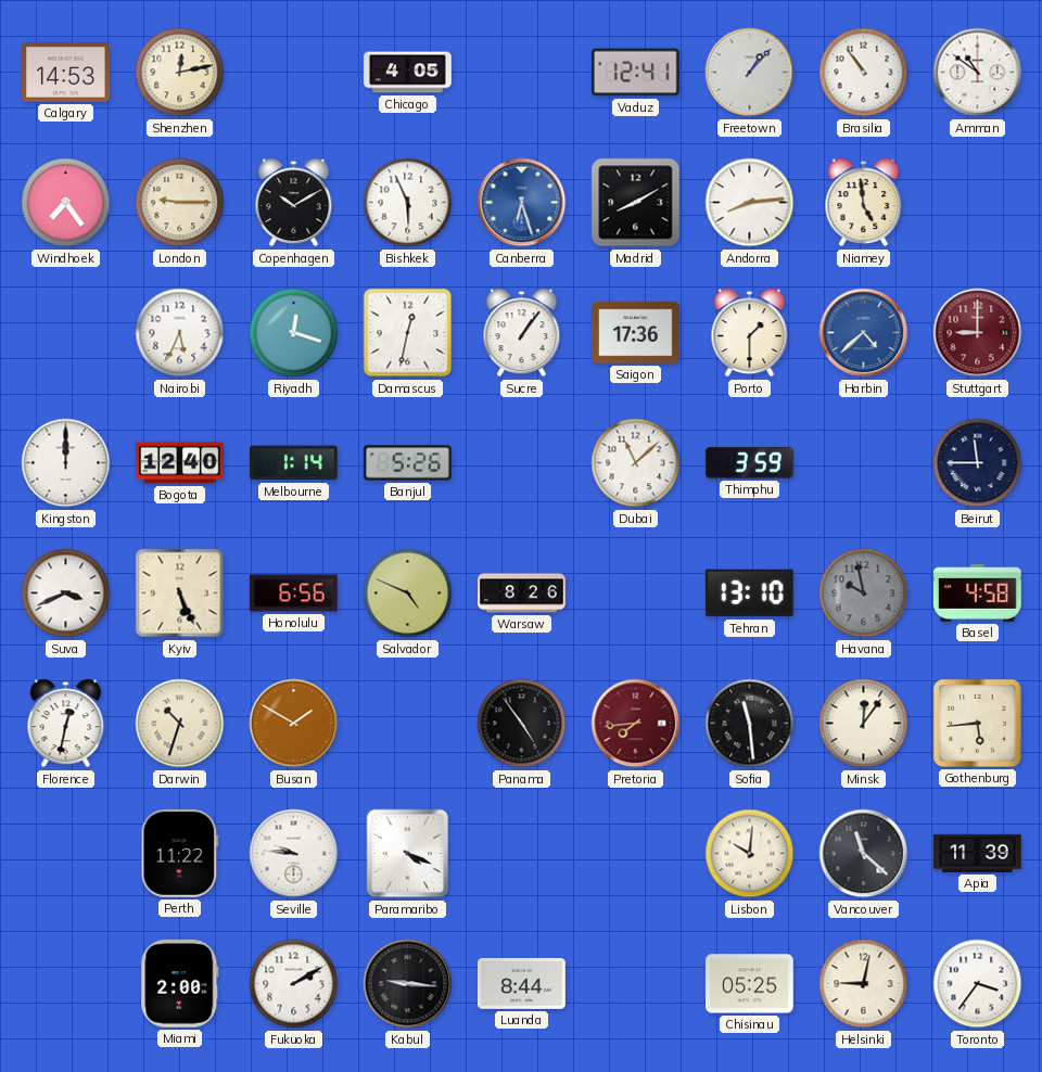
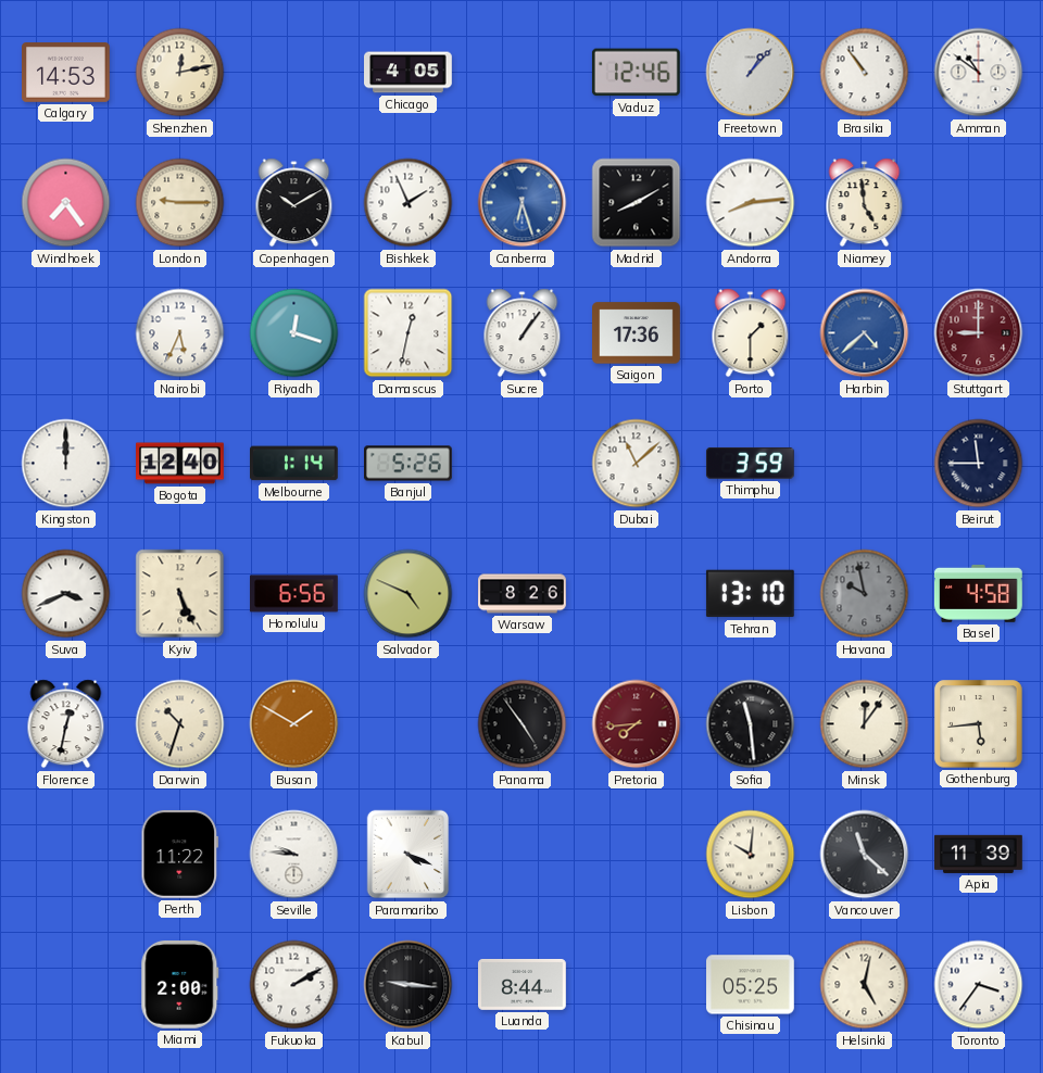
Vaduz: 12:41 -> 12:46
Bishkek: 5:56 -> 1:56
Helsinki: 9:02 -> 5:02
